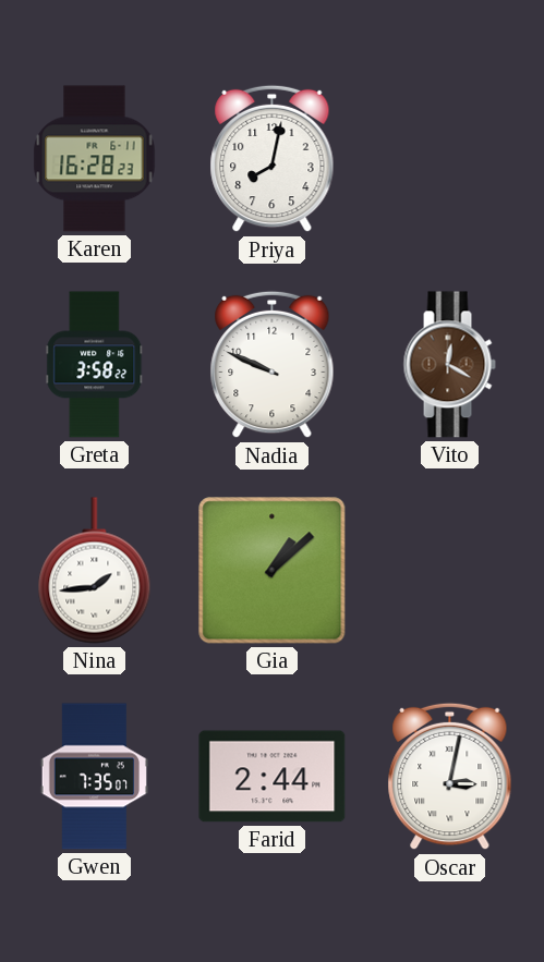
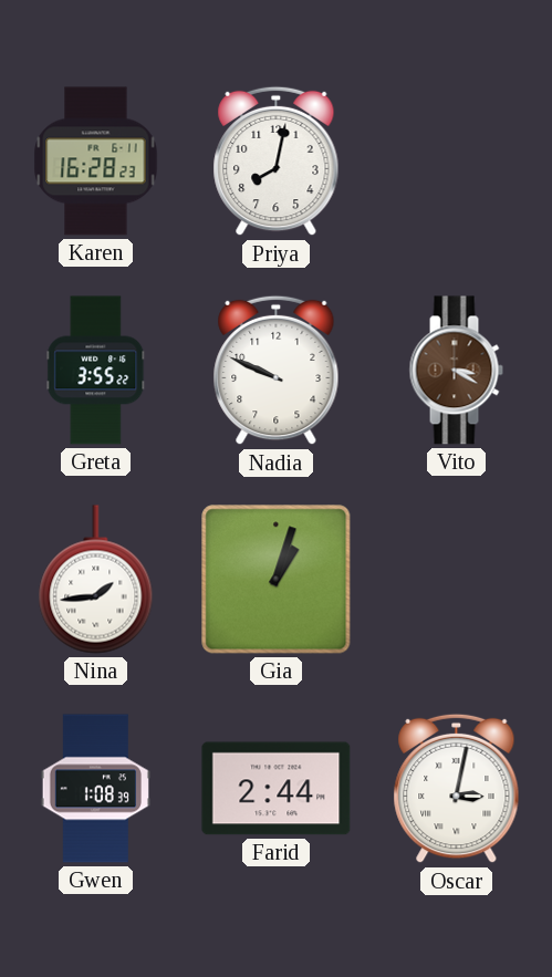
Greta: 3:58 -> 3:55
Vito: 12:20 -> 3:20
Gia: 1:08 -> 1:03
Gwen: 7:35 -> 1:08
